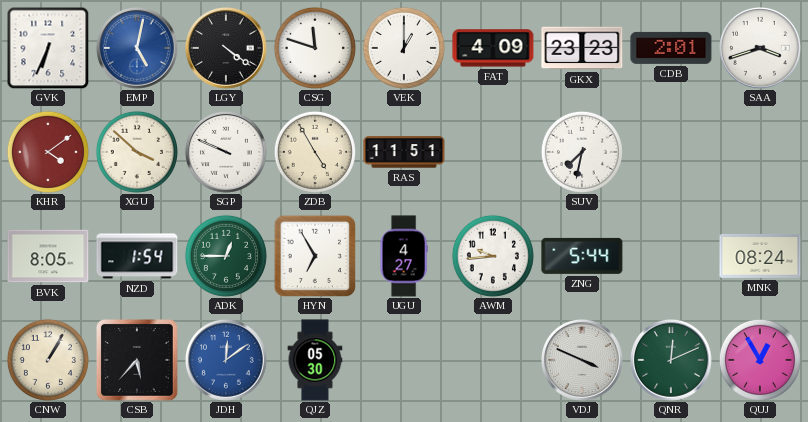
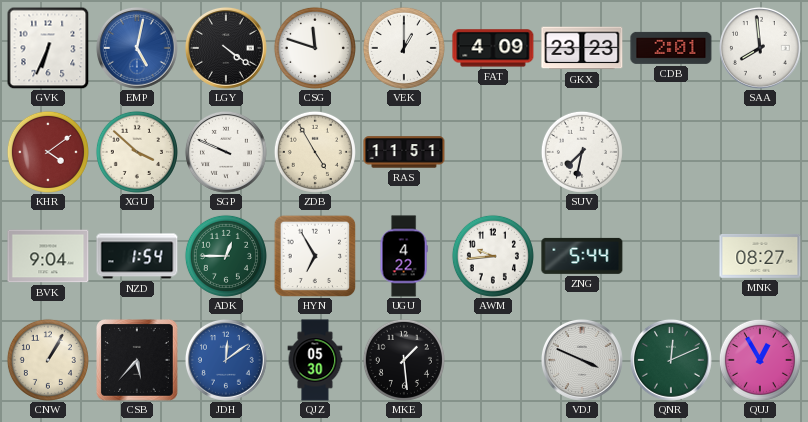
SAA: 3:42 -> 7:59
BVK: 8:05 -> 9:04
UGU: 4:27 -> 4:22
MNK: 08:24 -> 08:27
MKE: none -> 1:29
